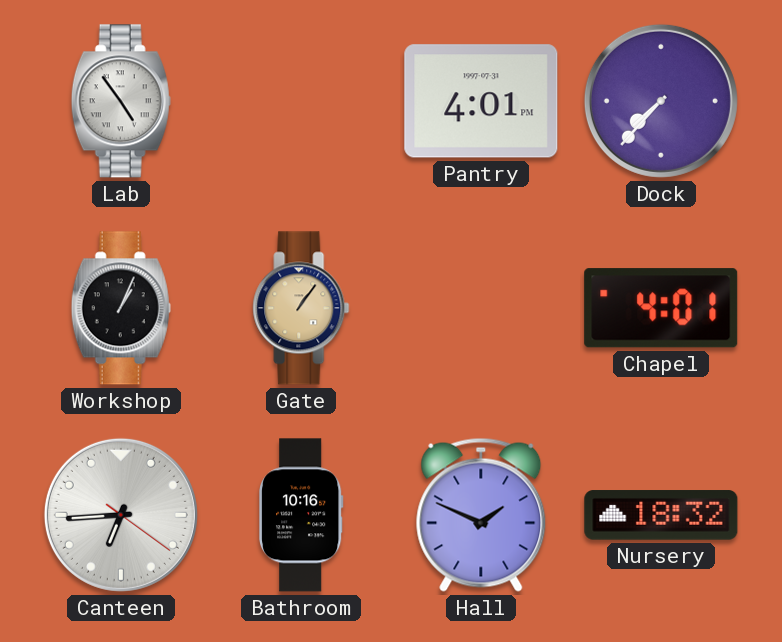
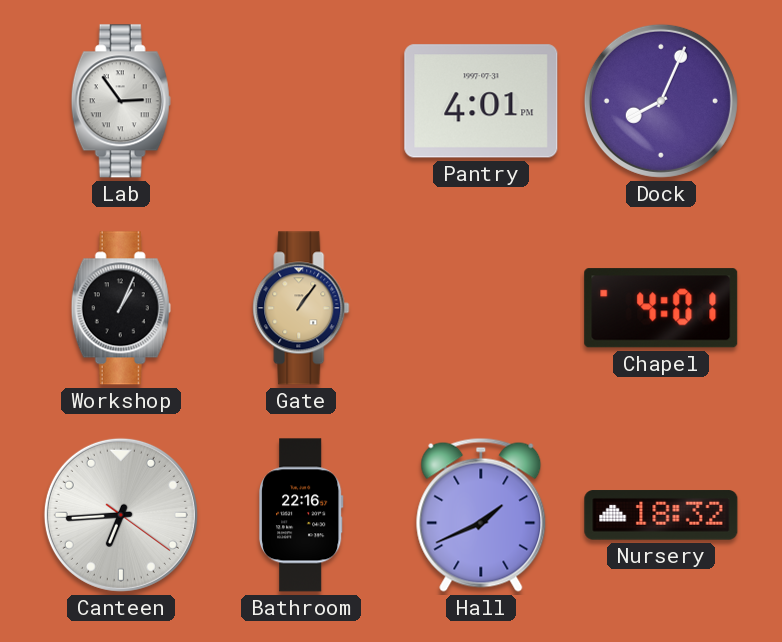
Lab: 4:54 -> 2:54
Dock: 7:37 -> 8:04
Bathroom: 10:16 -> 22:16
Hall: 1:49 -> 1:41
